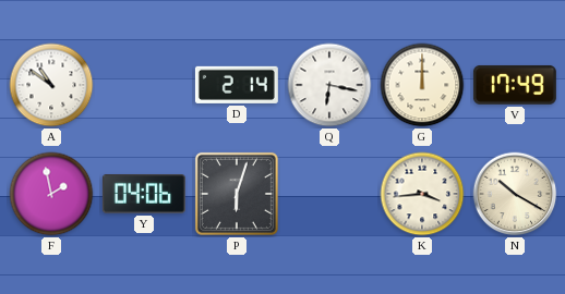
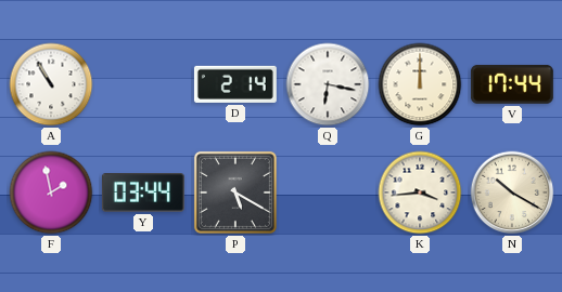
A: 10:51 -> 10:55
V: 17:49 -> 17:44
Y: 04:06 -> 03:44
P: 6:03 -> 5:20
